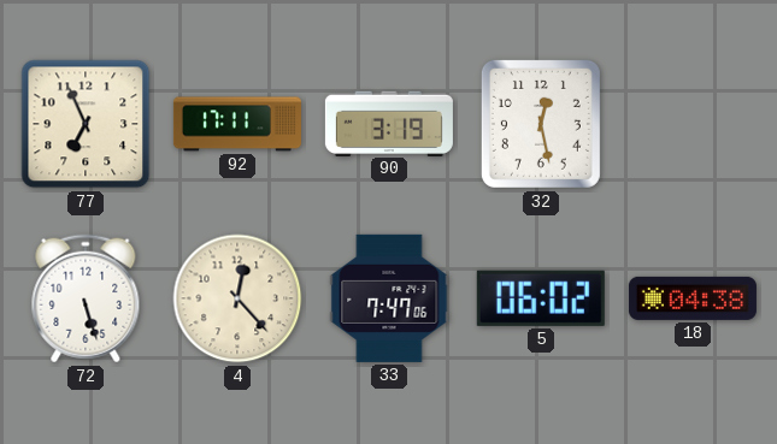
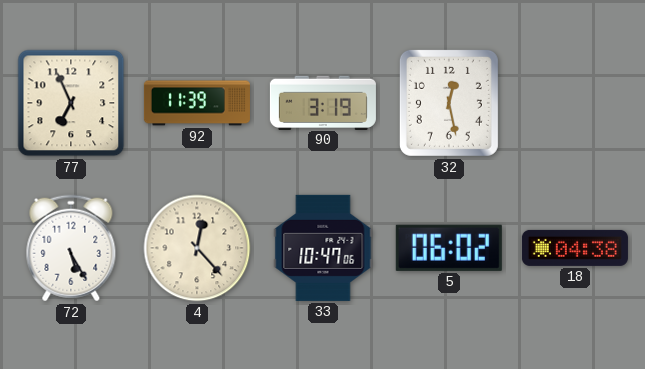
92: 17:11 -> 11:39
72: 5:27 -> 5:25
33: 7:47 -> 10:47
